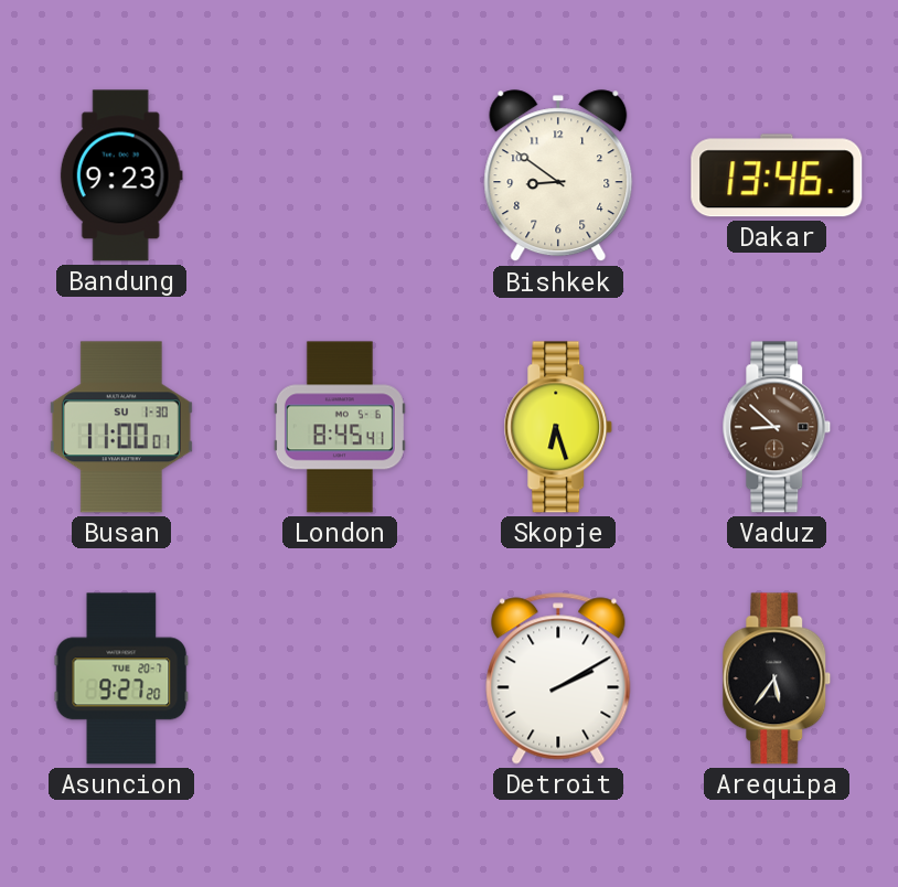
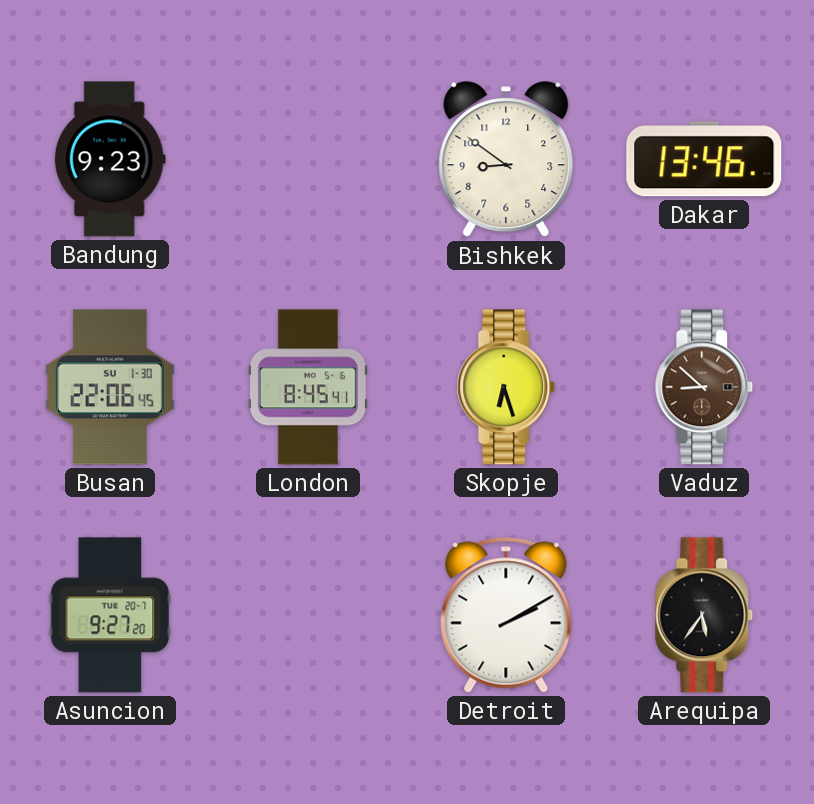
Busan: 11:00 -> 22:06
